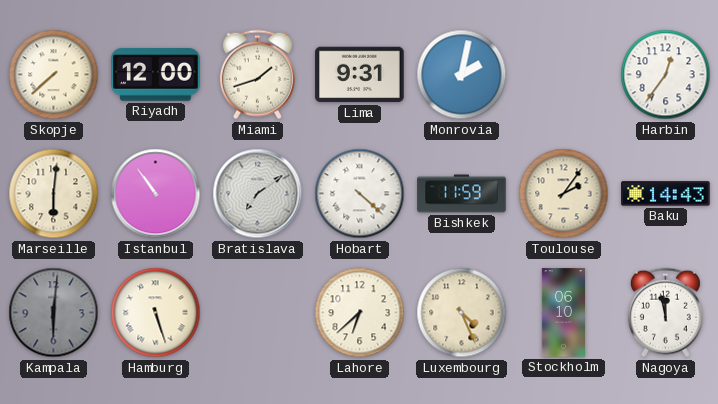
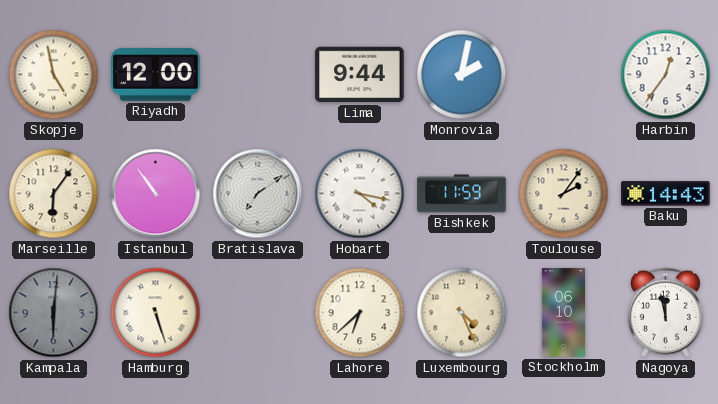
Skopje: 7:38 -> 4:58
Miami: 1:42 -> none
Lima: 9:31 -> 9:44
Marseille: 6:01 -> 6:06
Hobart: 4:22 -> 4:17
